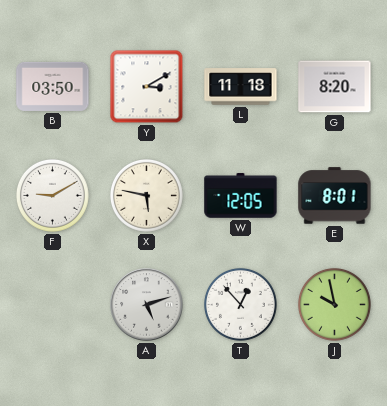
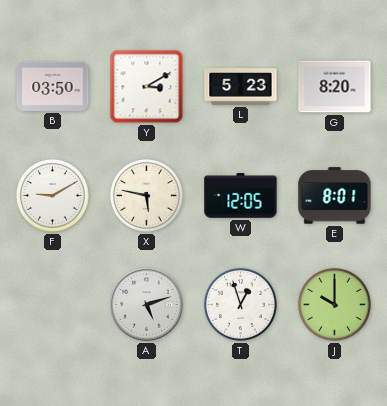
L: 11:18 -> 5:23
T: 12:53 -> 12:57
J: 9:58 -> 10:00
